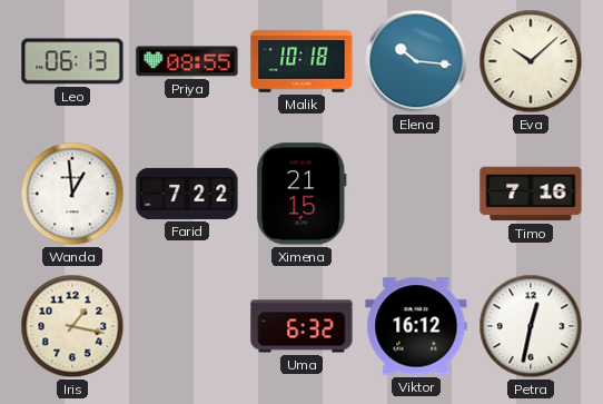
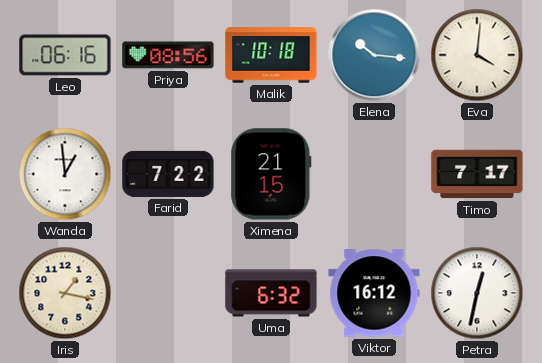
Leo: 06:13 -> 06:16
Priya: 08:55 -> 08:56
Eva: 10:08 -> 4:01
Timo: 7:16 -> 7:17
